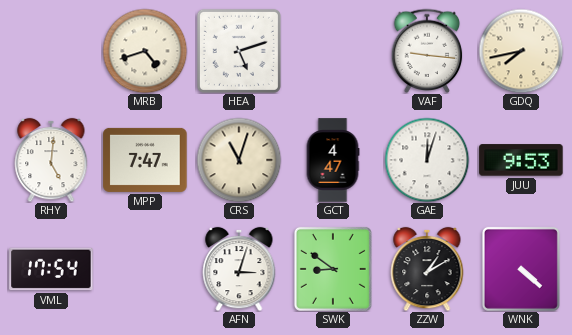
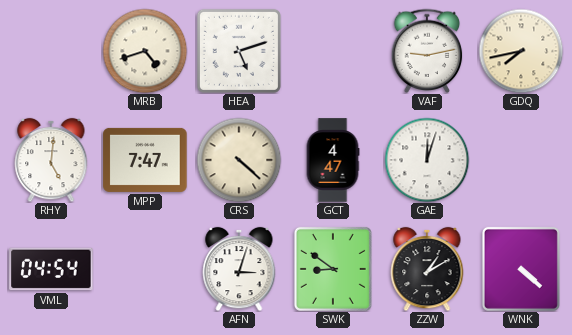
VAF: 9:16 -> 9:13
CRS: 11:03 -> 4:22
JUU: 9:53 -> none
VML: 17:54 -> 04:54
